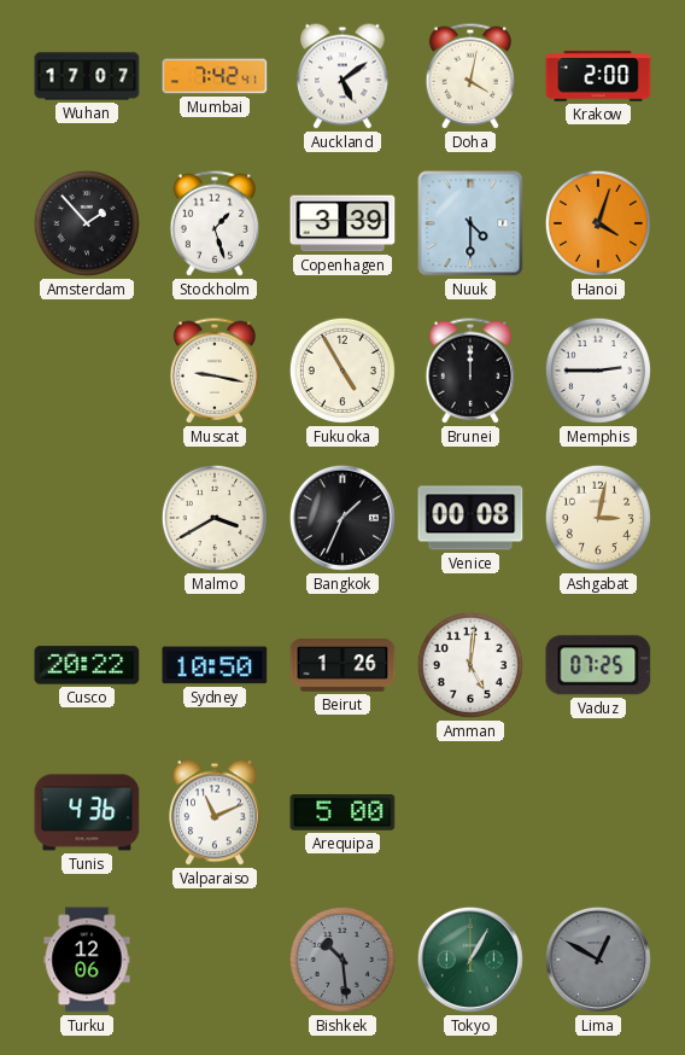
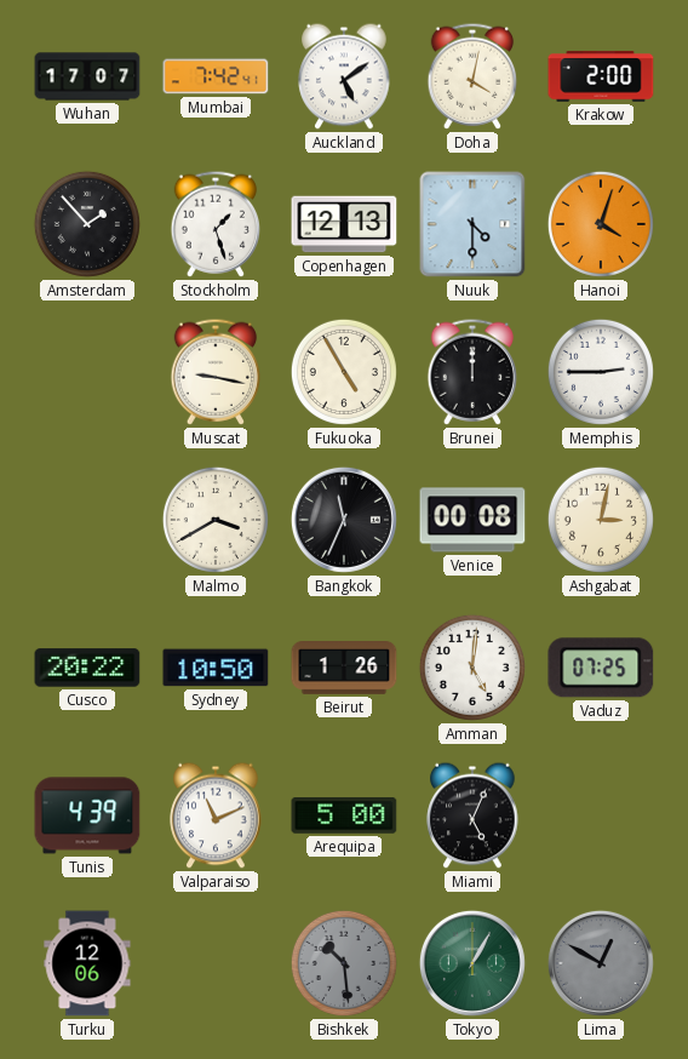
Copenhagen: 3:39 -> 12:13
Bangkok: 1:34 -> 11:34
Tunis: 4:36 -> 4:39
Miami: none -> 5:04
